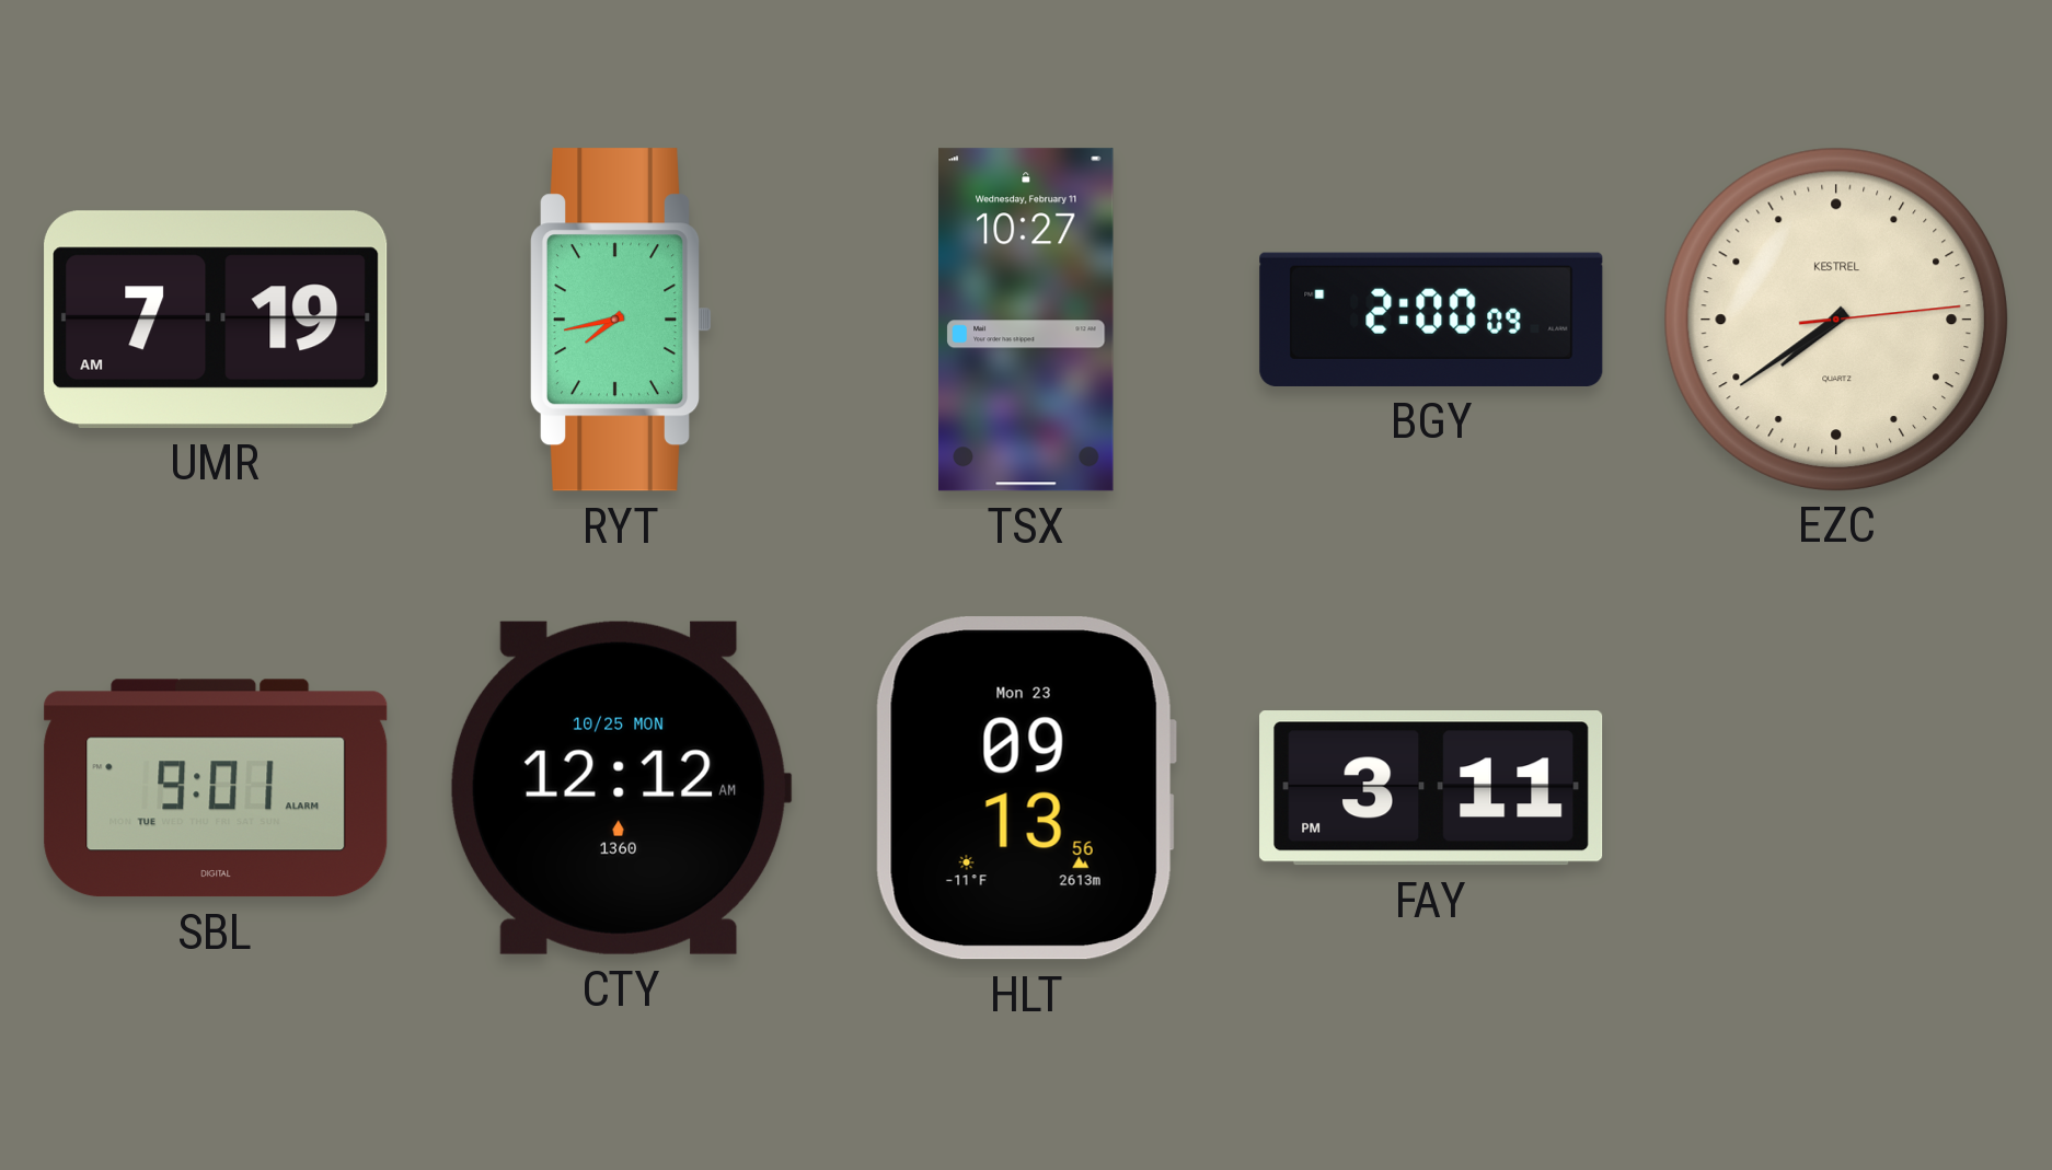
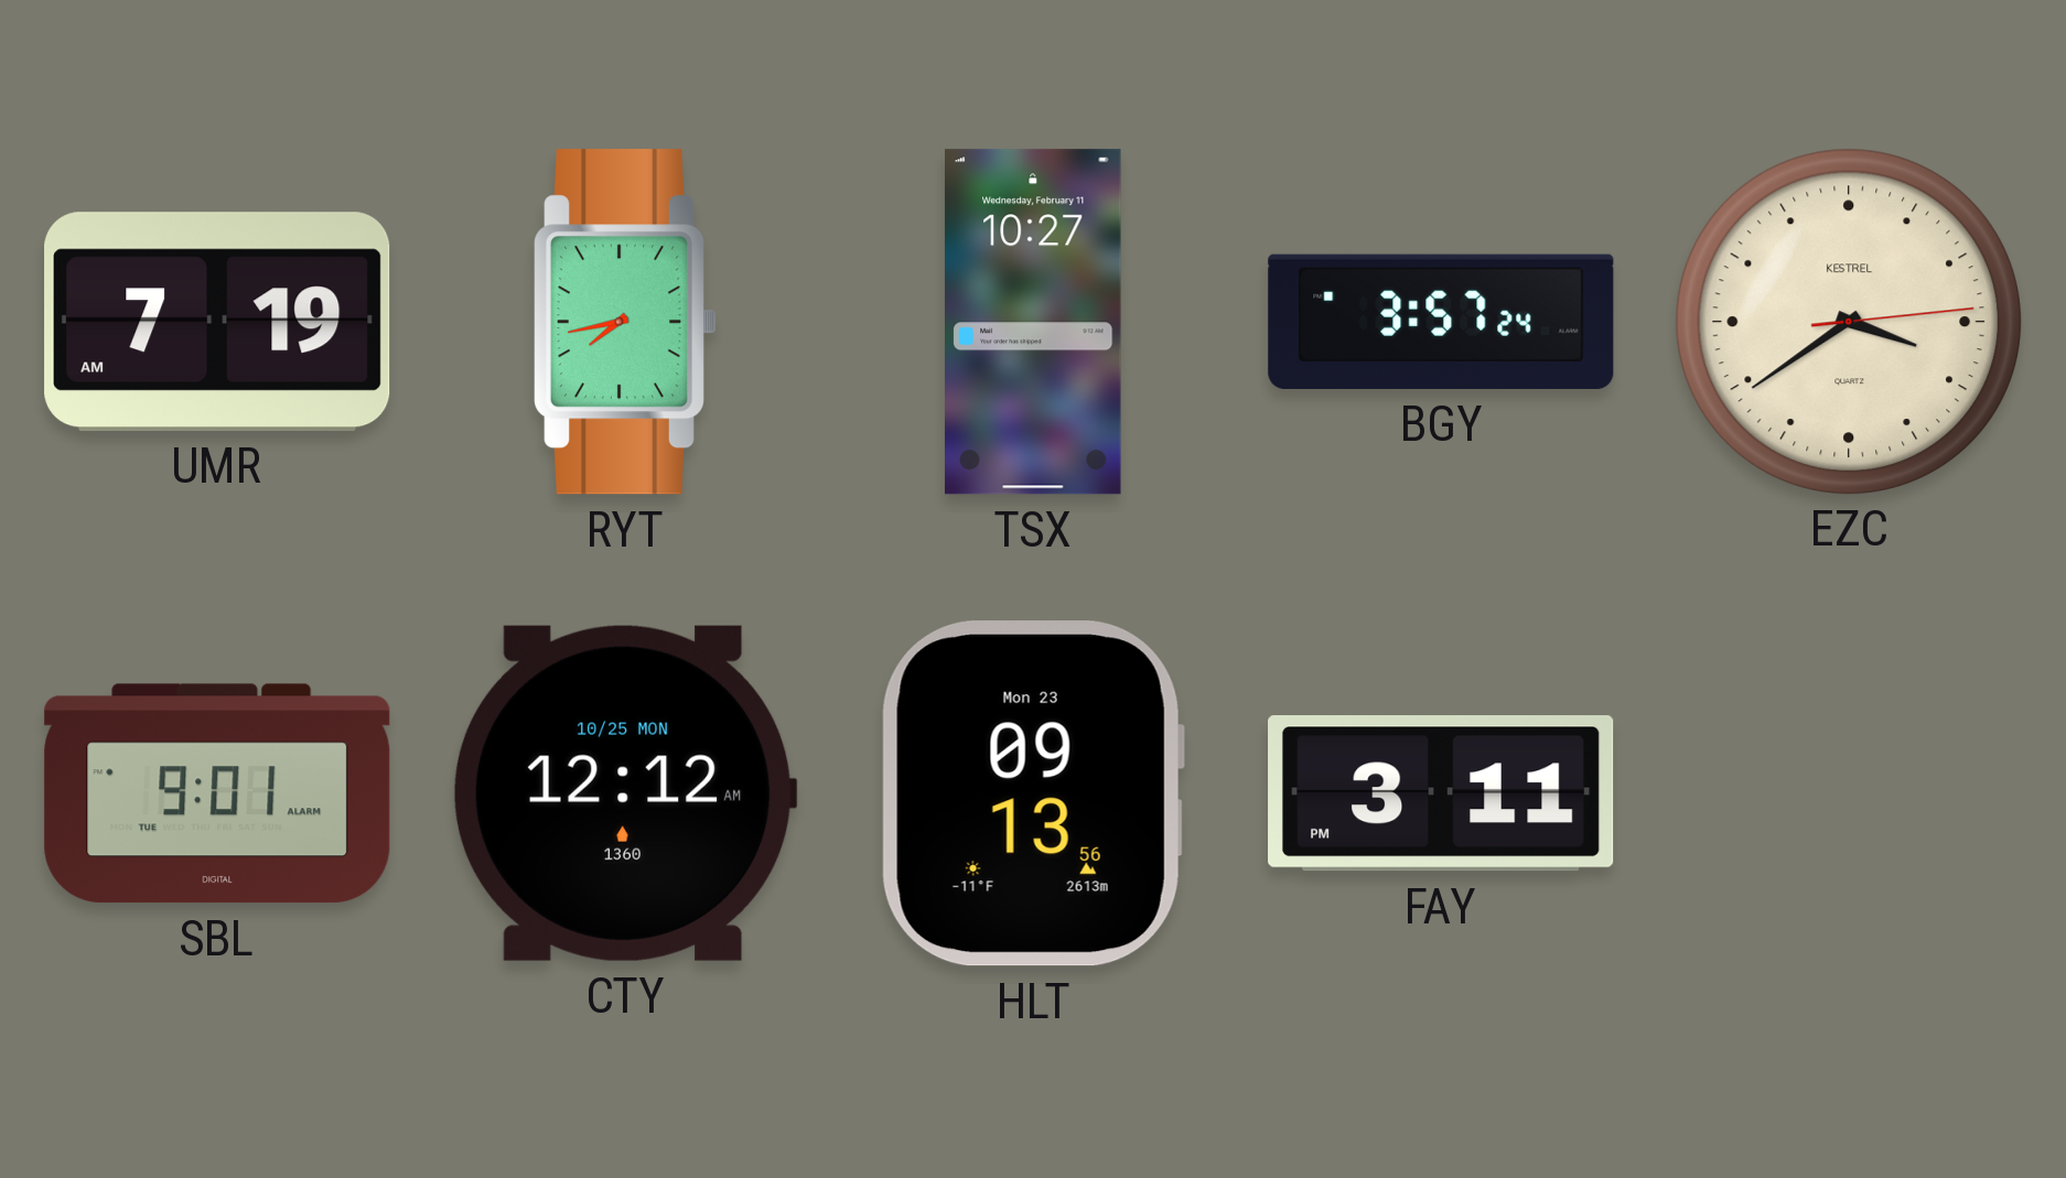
BGY: 2:00 -> 3:57
EZC: 7:39 -> 3:39
